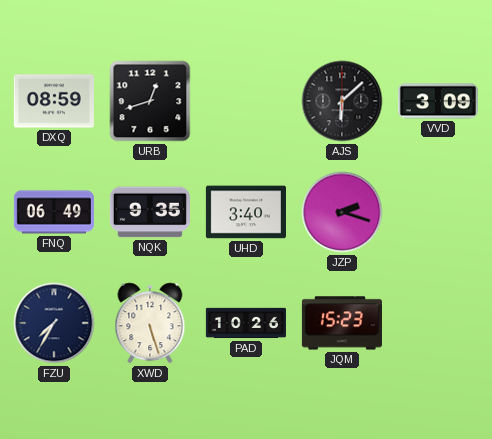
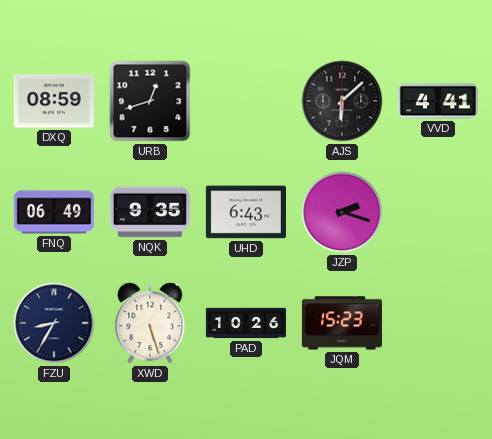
VVD: 3:09 -> 4:41
UHD: 3:40 -> 6:43
FZU: 7:35 -> 8:35
